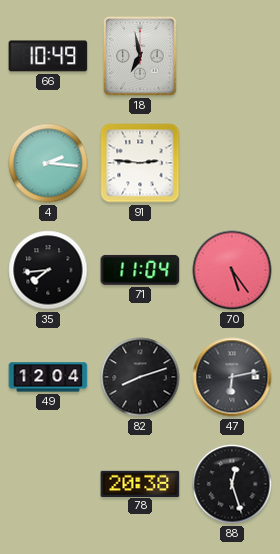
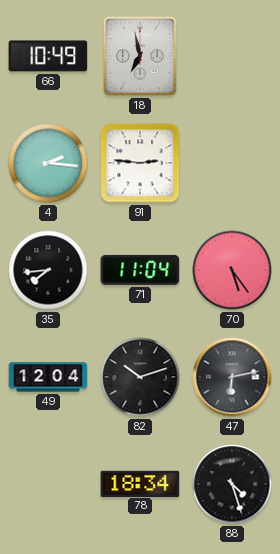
82: 8:12 -> 10:12
78: 20:38 -> 18:34
88: 12:27 -> 4:27
